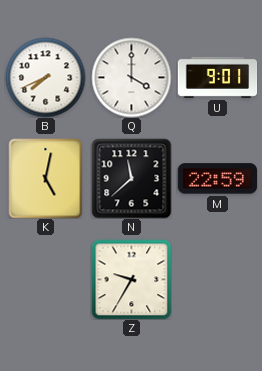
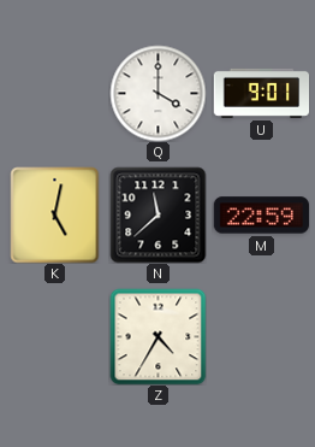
B: 7:41 -> none
Z: 9:35 -> 4:35
